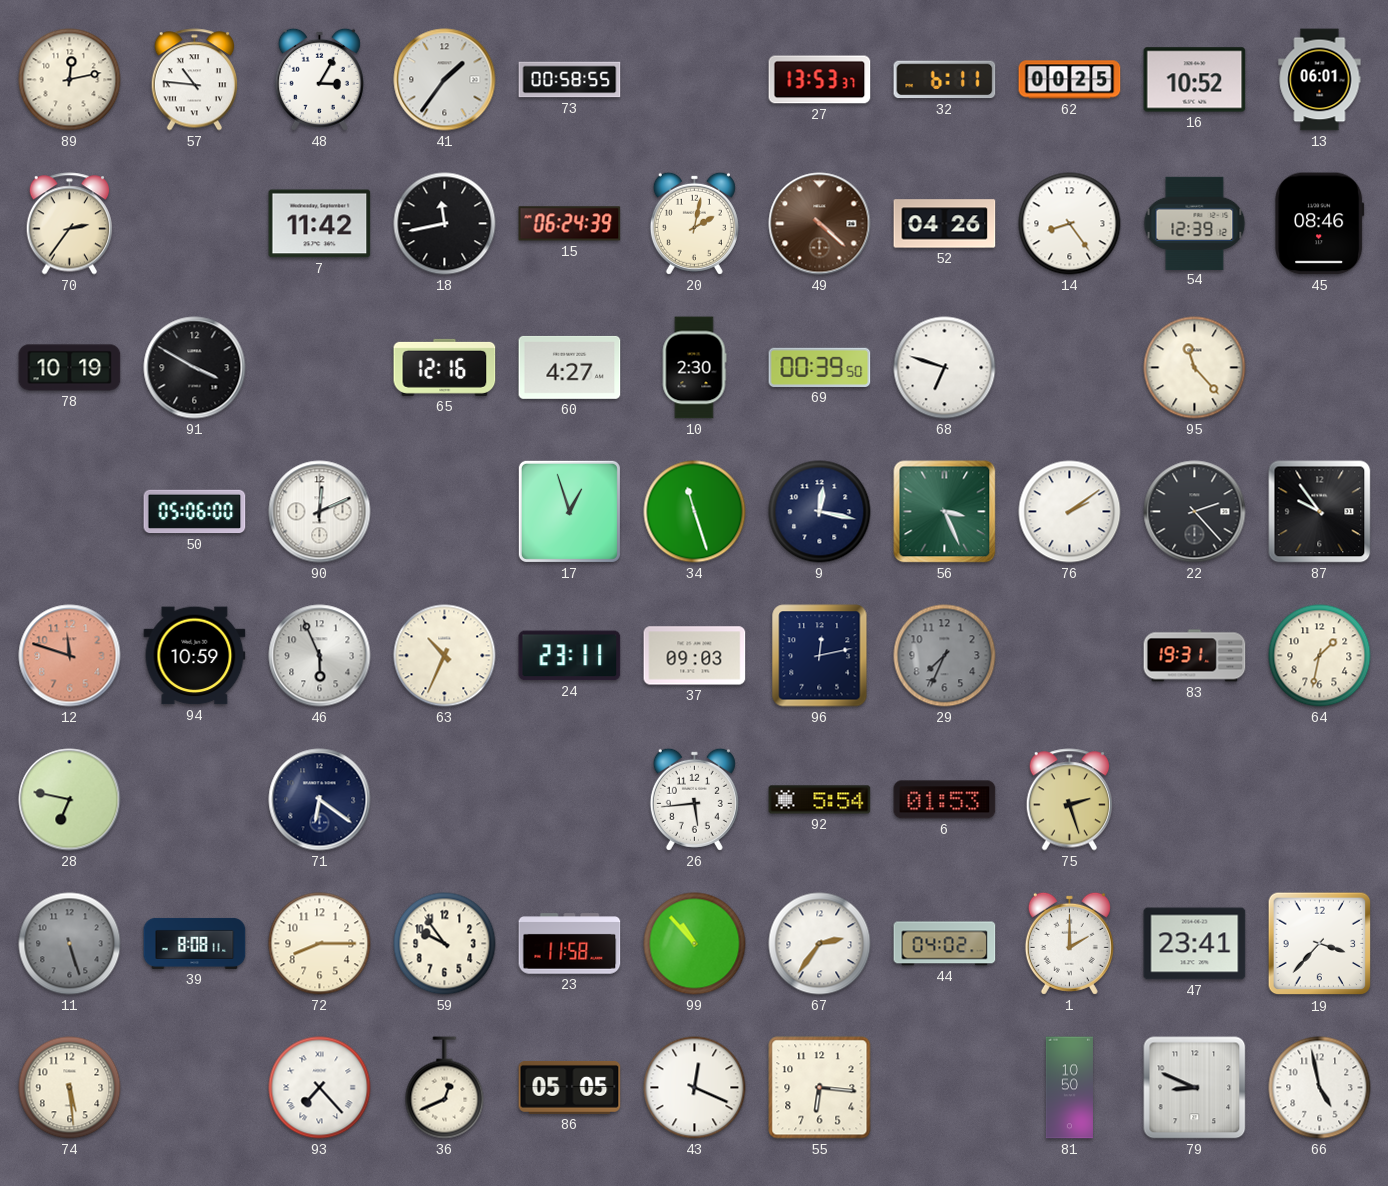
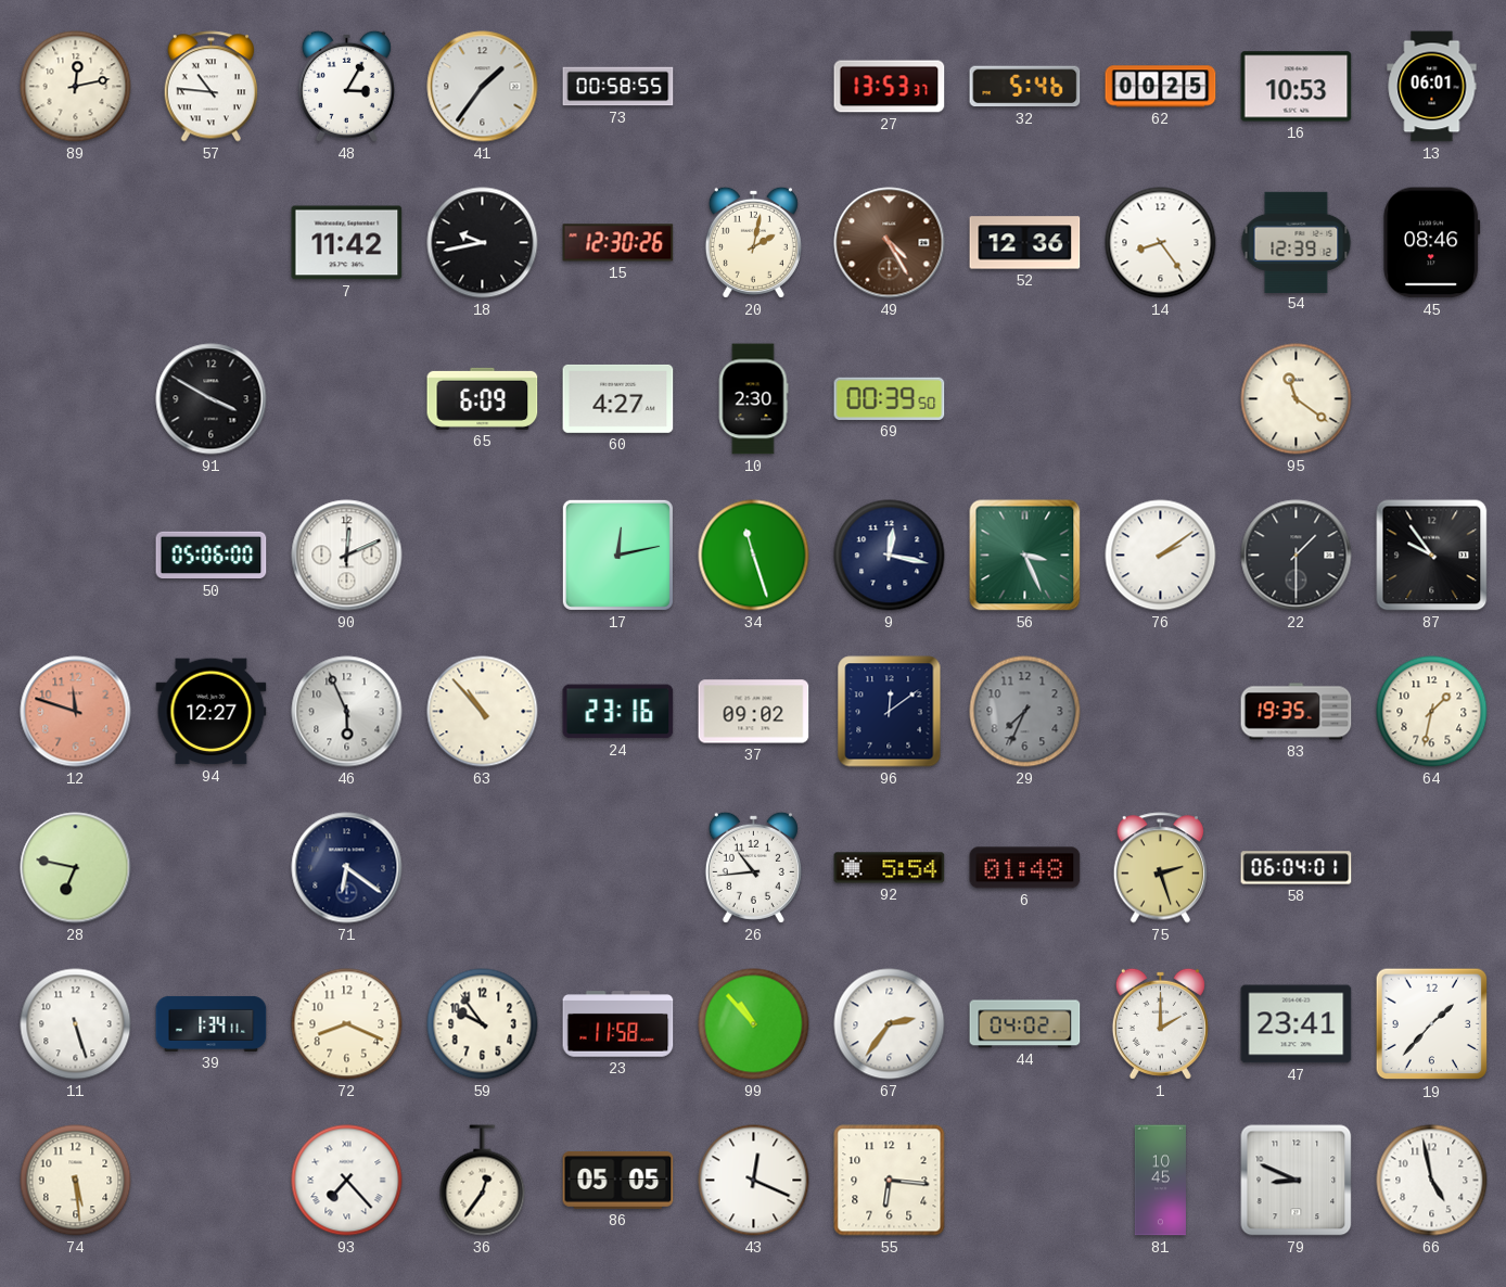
32: 6:11 -> 5:46
16: 10:52 -> 10:53
70: 2:36 -> none
18: 11:43 -> 9:43
15: 06:24 -> 12:30
49: 4:22 -> 4:25
52: 04:26 -> 12:36
78: 10:19 -> none
65: 12:16 -> 6:09
68: 6:48 -> none
95: 11:23 -> 11:21
17: 12:57 -> 12:13
22: 2:23 -> 1:30
94: 10:59 -> 12:27
63: 10:34 -> 10:53
24: 23:11 -> 23:16
37: 09:03 -> 09:02
96: 12:13 -> 12:09
83: 19:31 -> 19:35
26: 5:44 -> 10:44
6: 01:53 -> 01:48
58: none -> 06:04
11 dial: grey -> white
39: 8:08 -> 1:34
72: 8:15 -> 8:19
19: 3:37 -> 1:37
36: 12:41 -> 12:36
81: 10:50 -> 10:45
